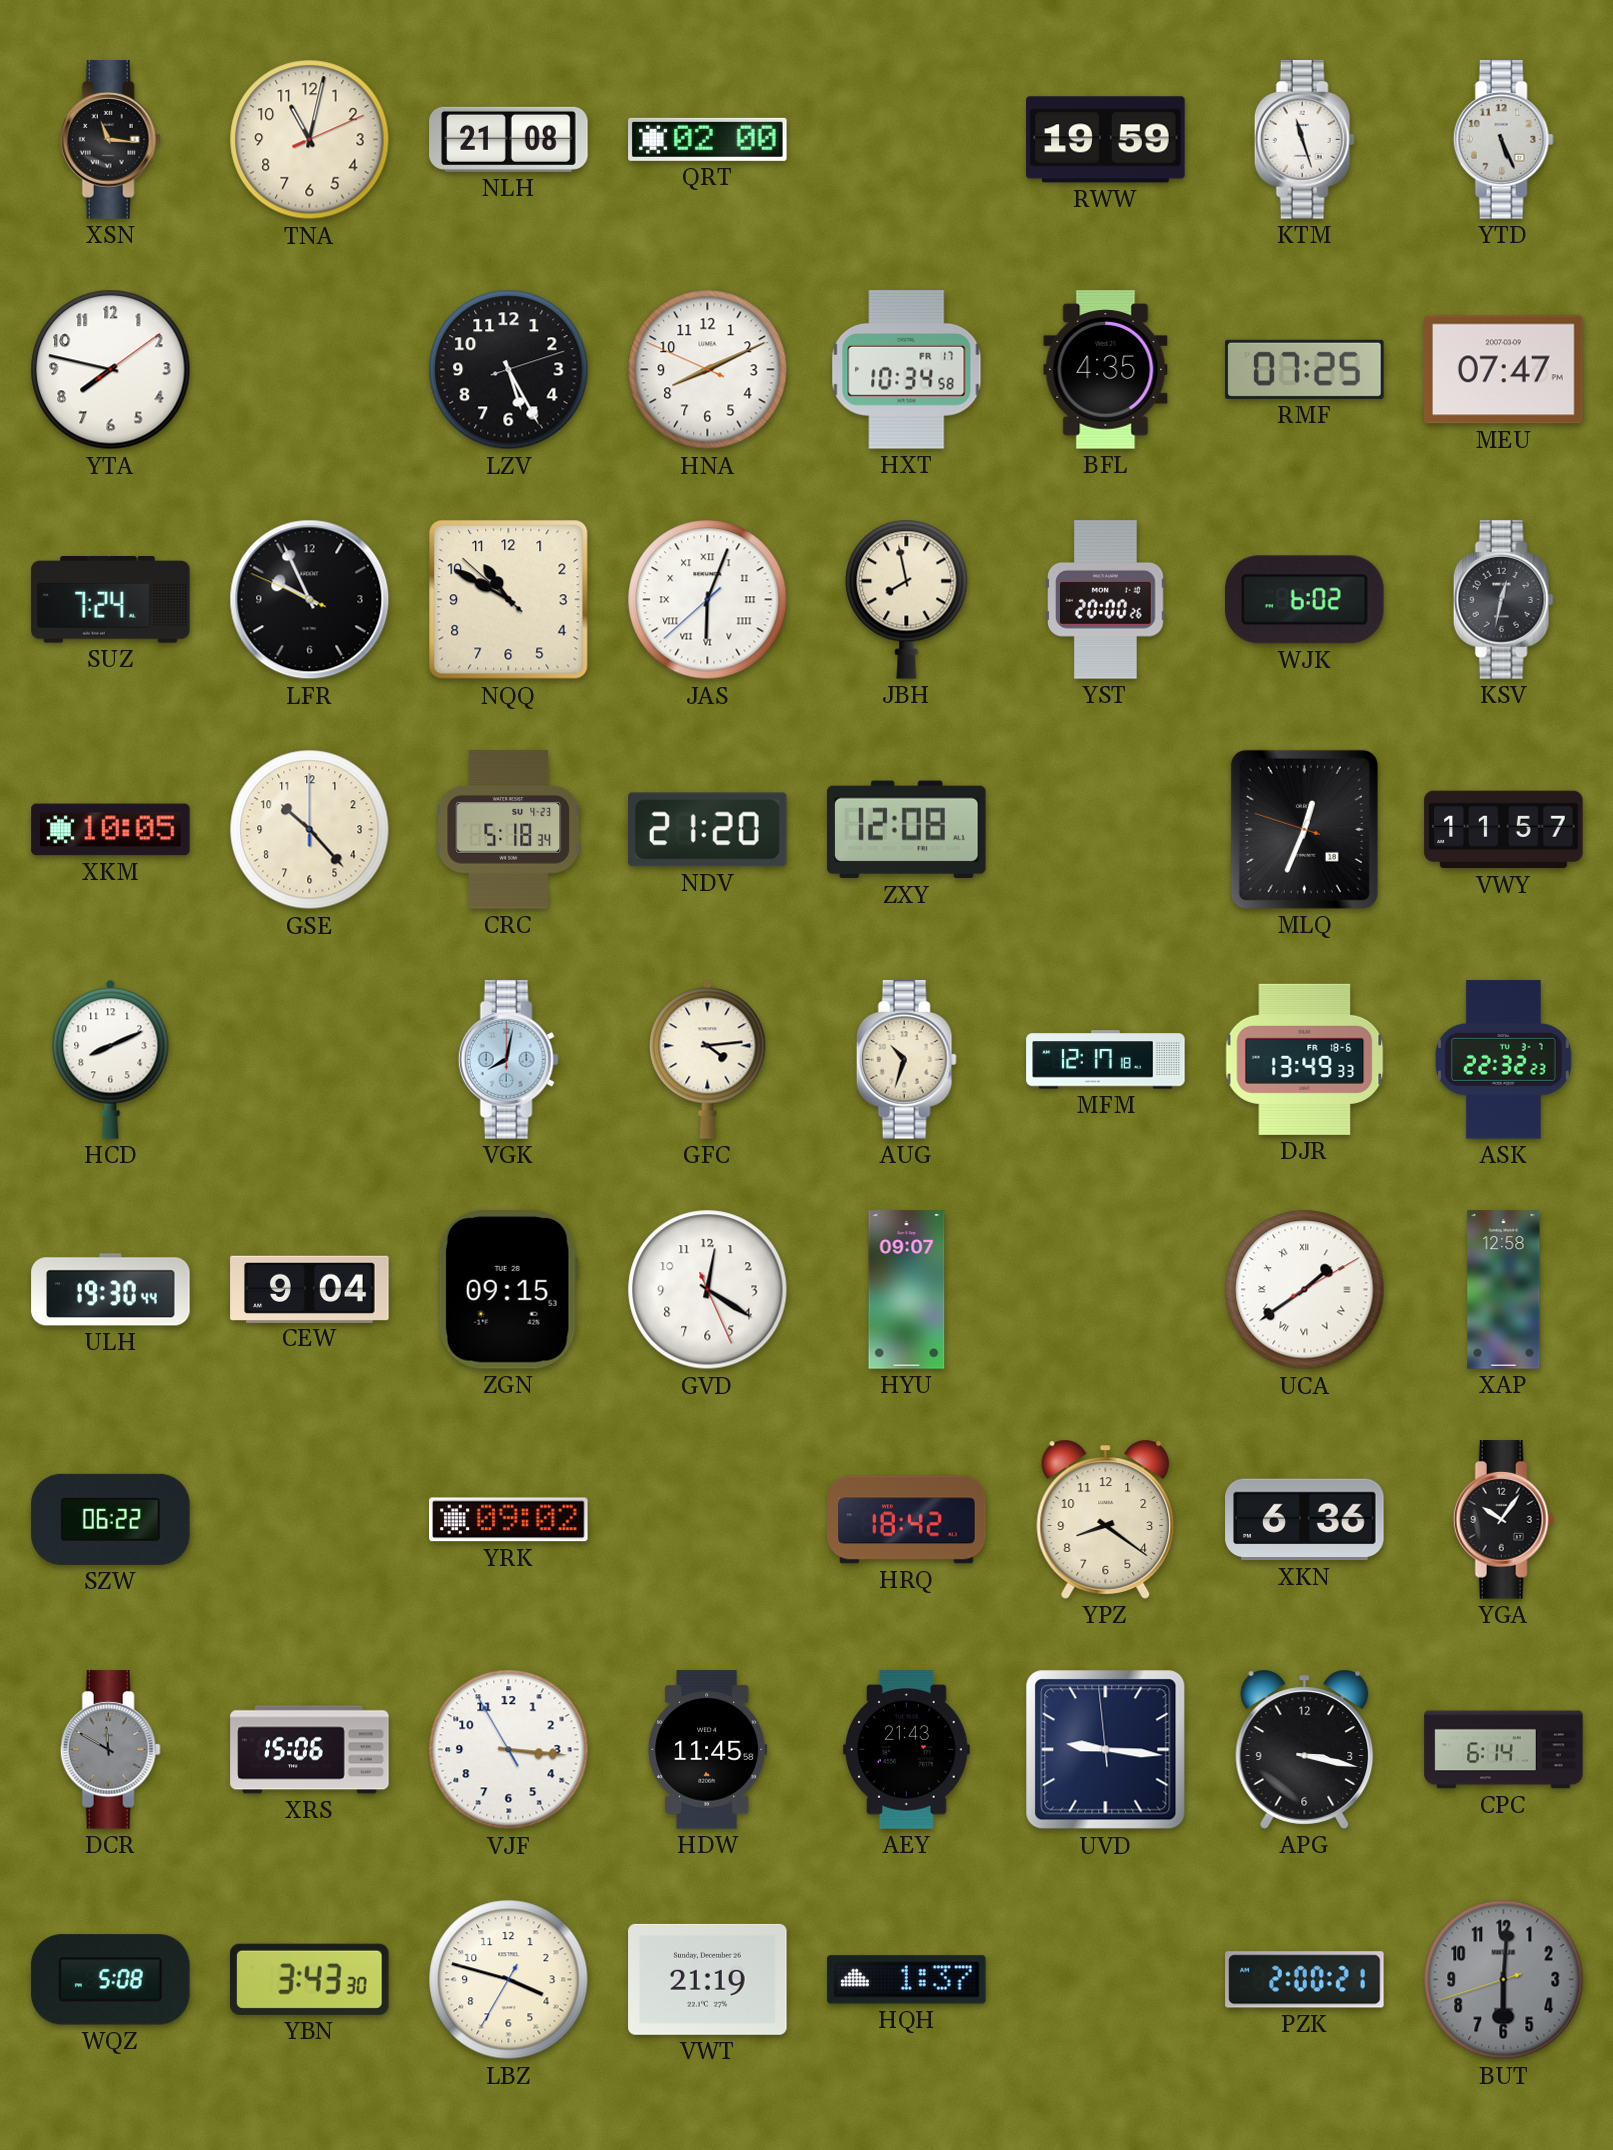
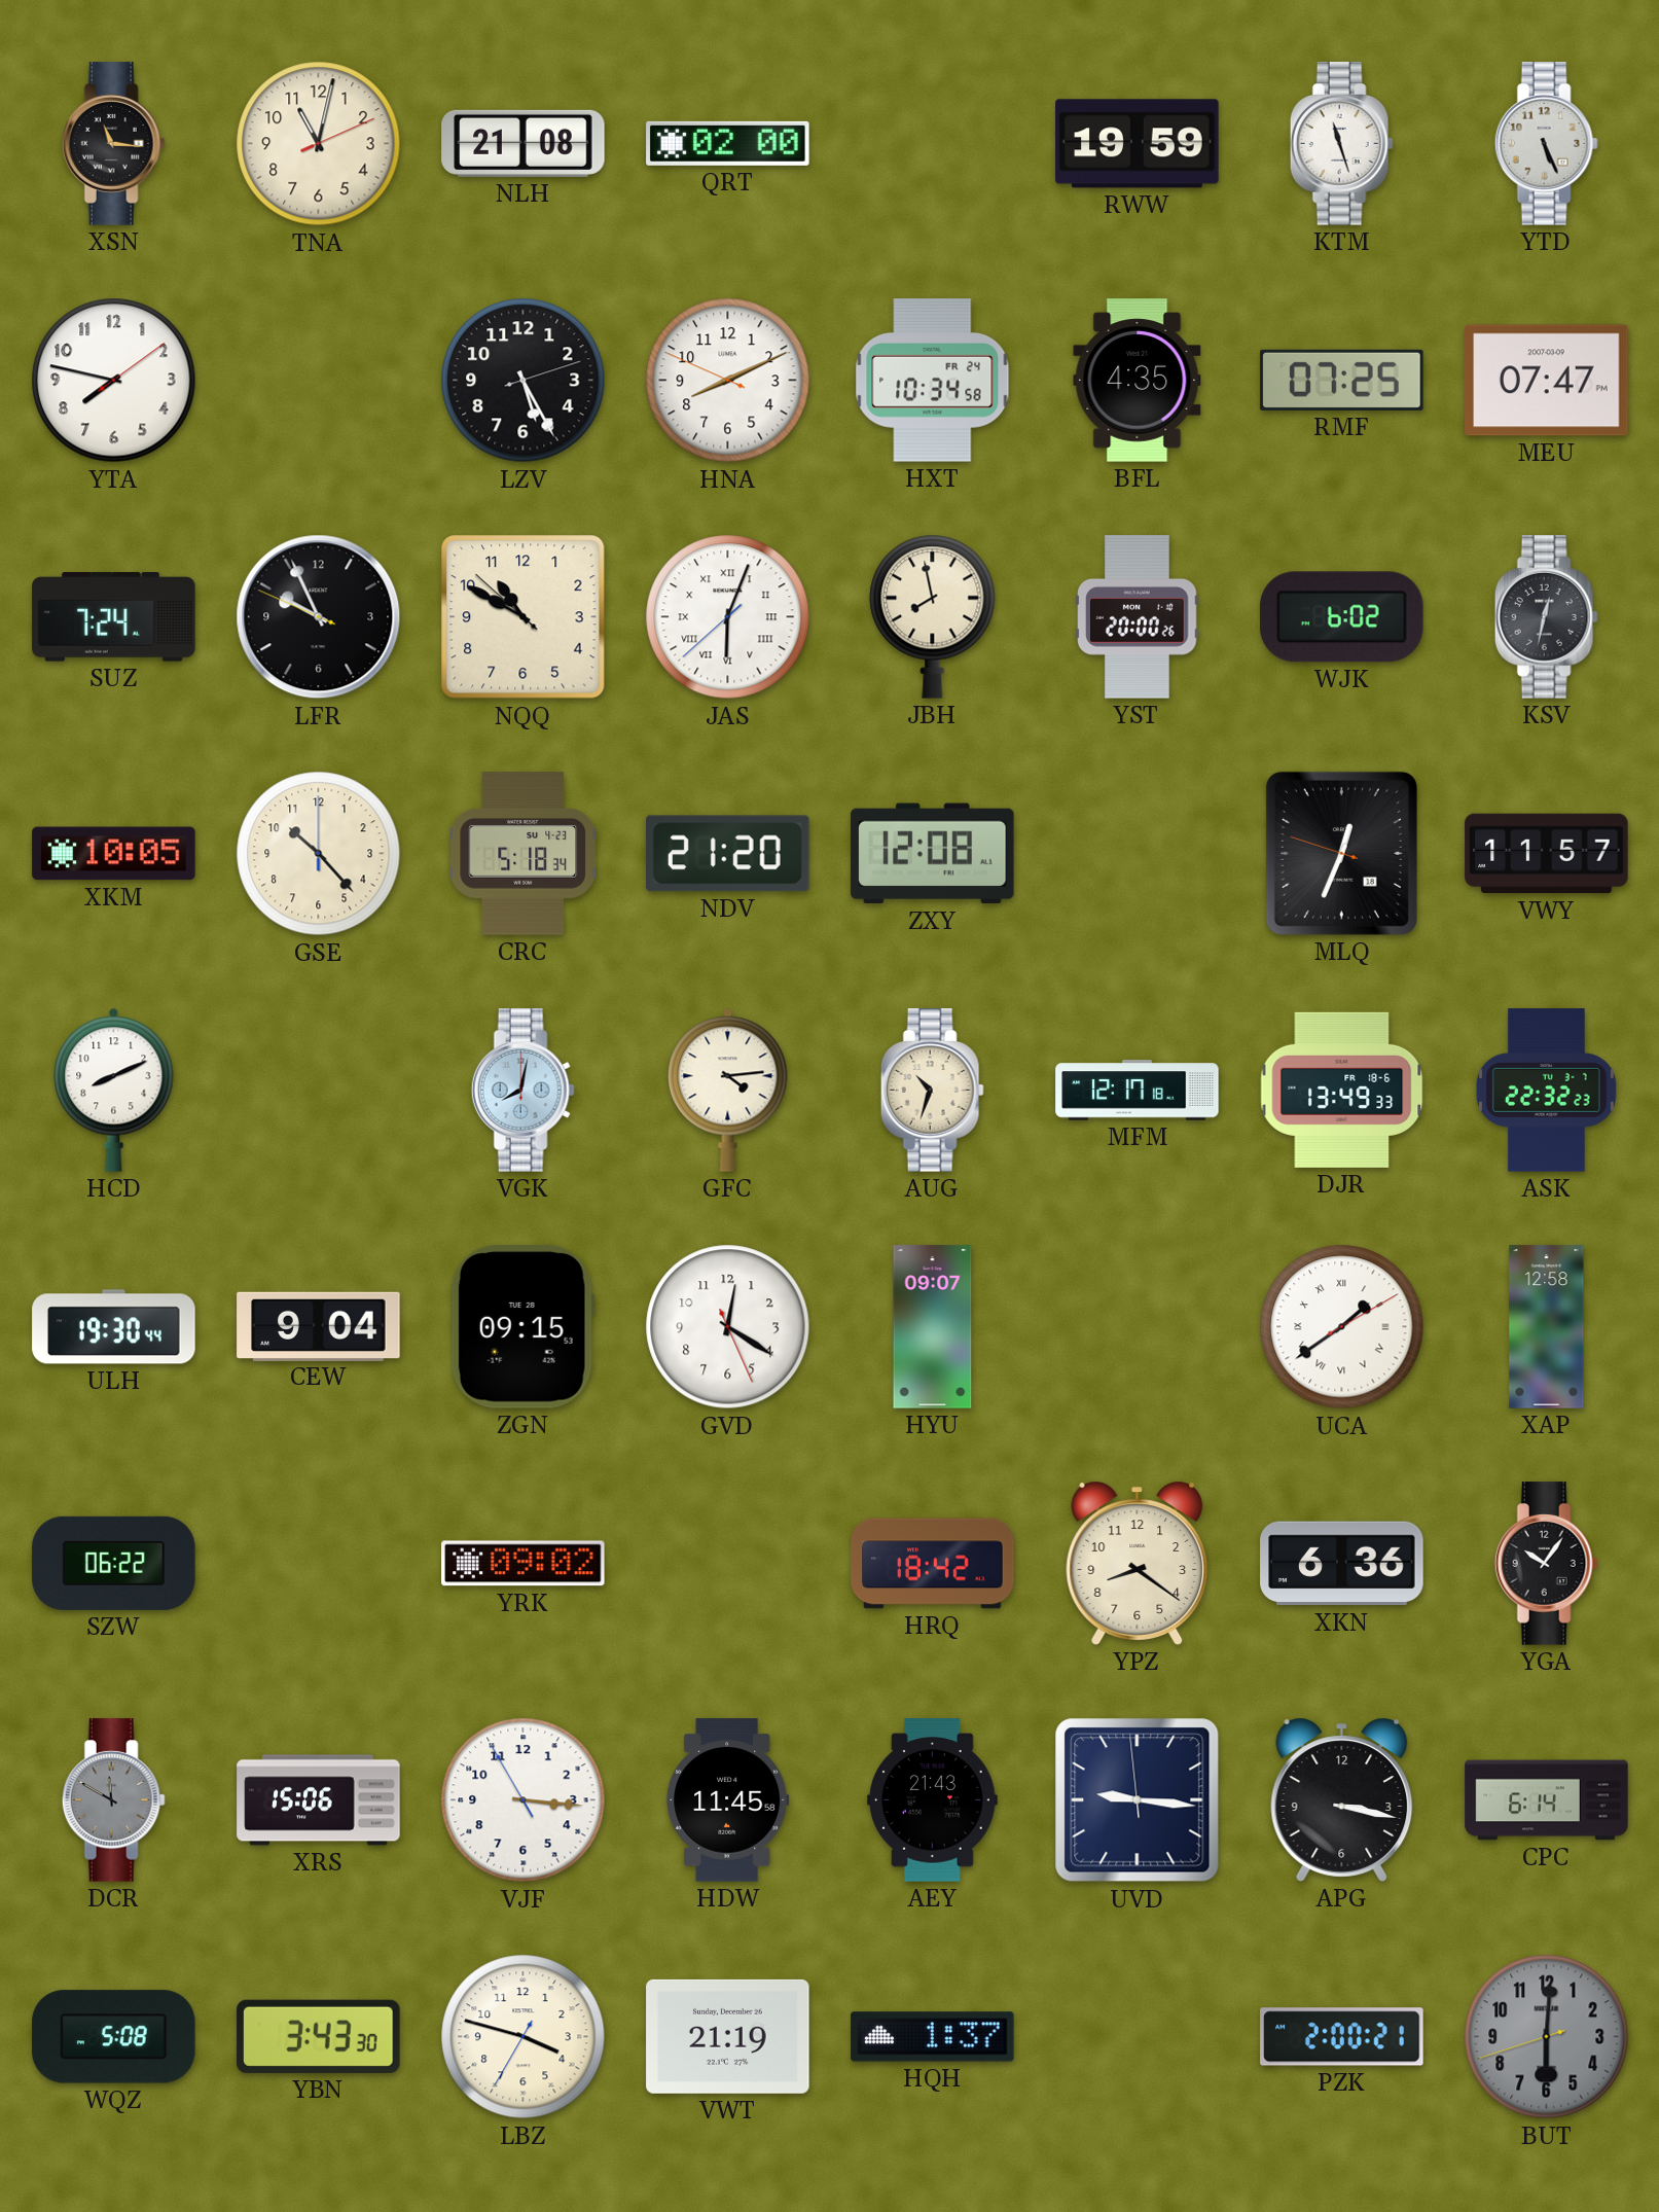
HXT date: FR 17 -> FR 24
